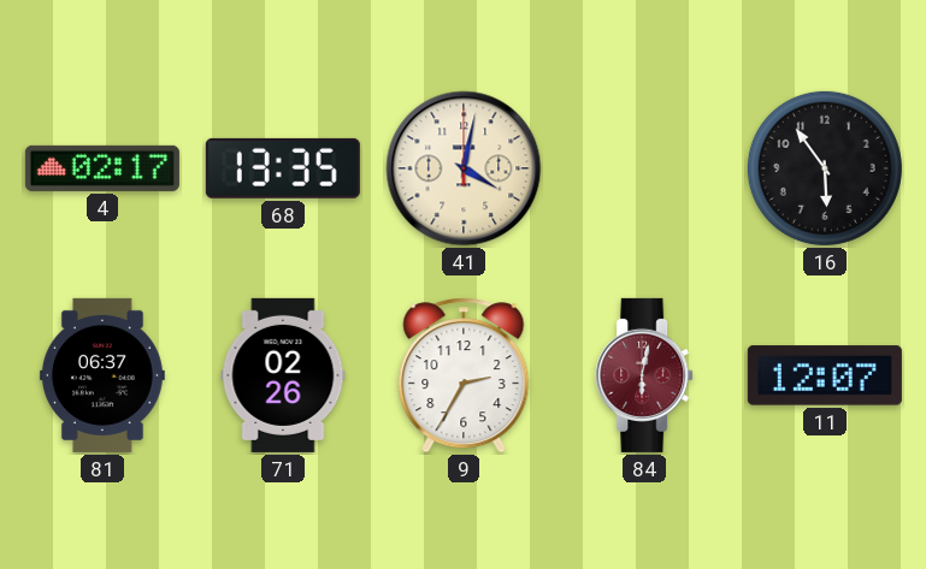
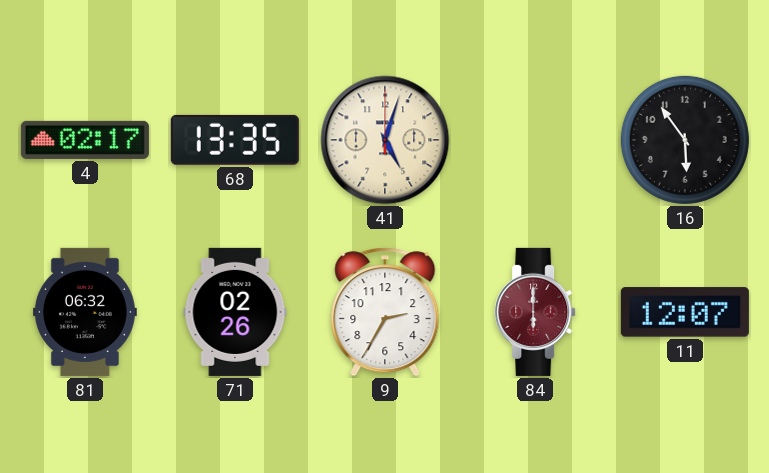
41: 4:02 -> 5:03
81: 06:37 -> 06:32
84: 6:02 -> 6:00
